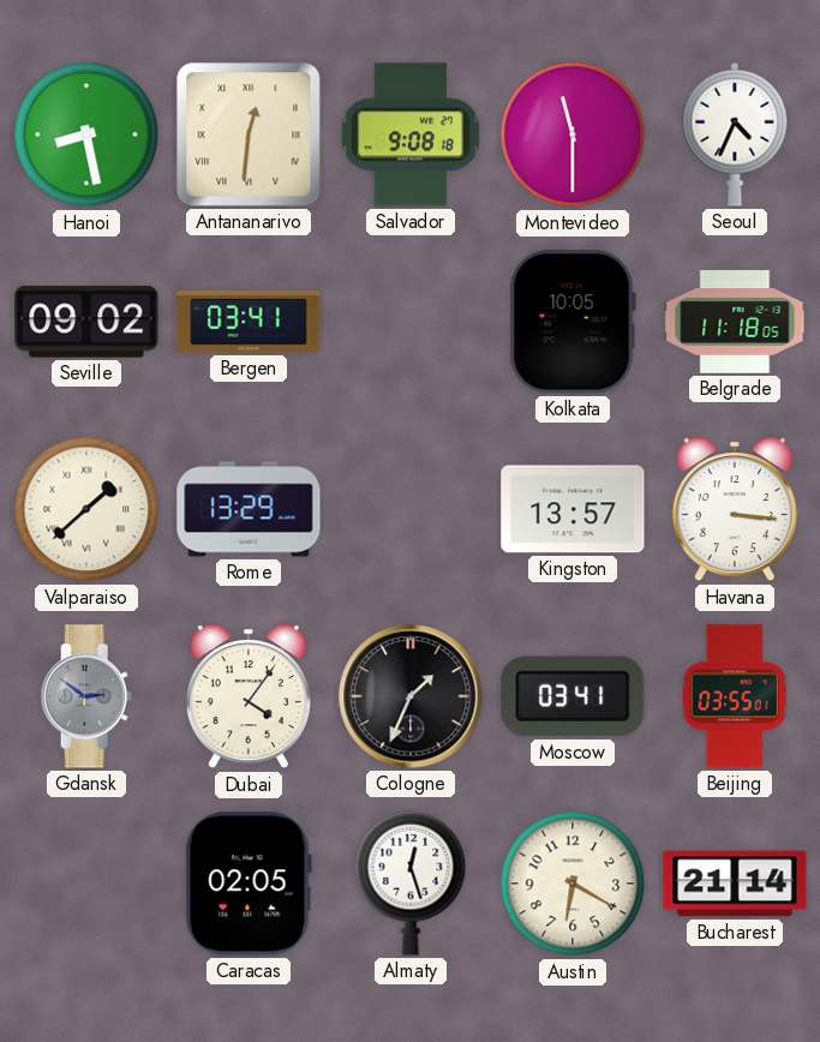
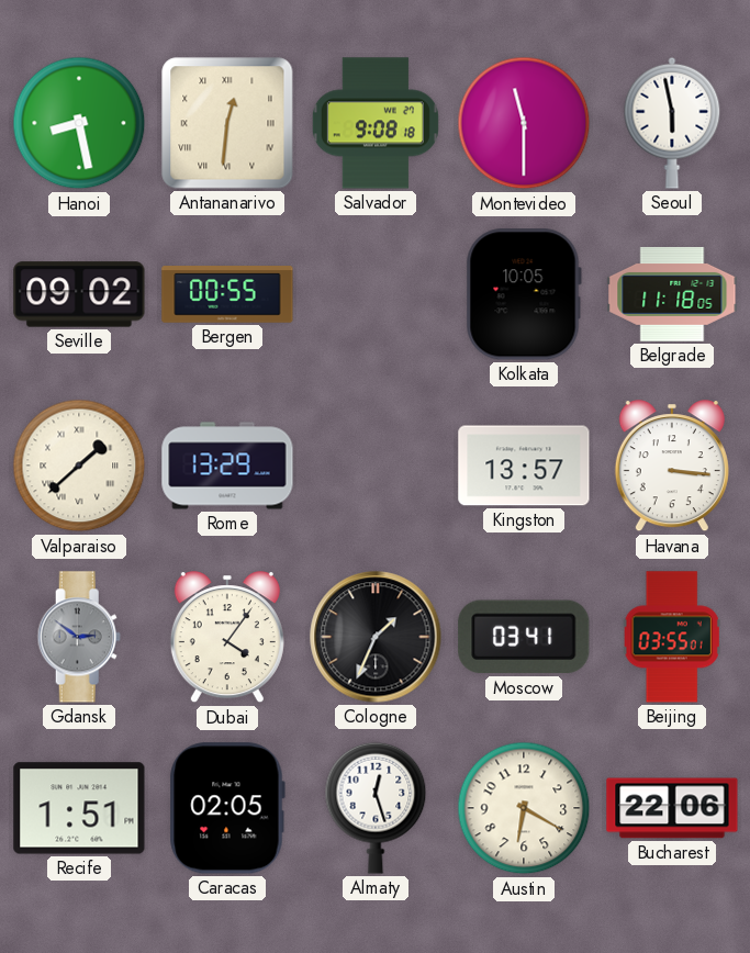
Seoul: 4:34 -> 5:58
Bergen: 03:41 -> 00:55
Recife: none -> 1:51
Bucharest: 21:14 -> 22:06
